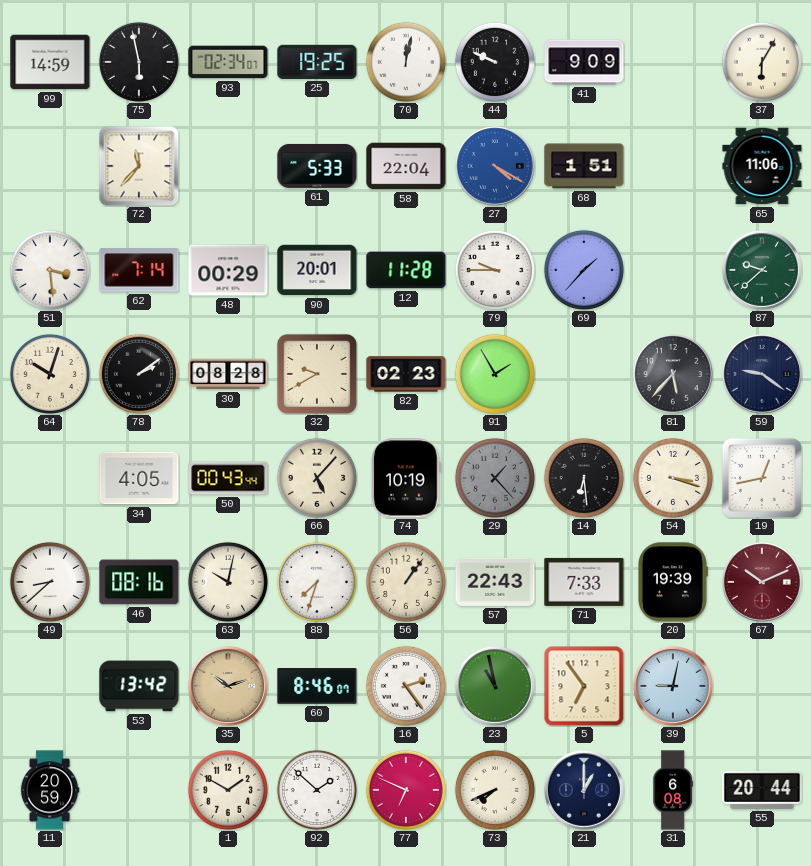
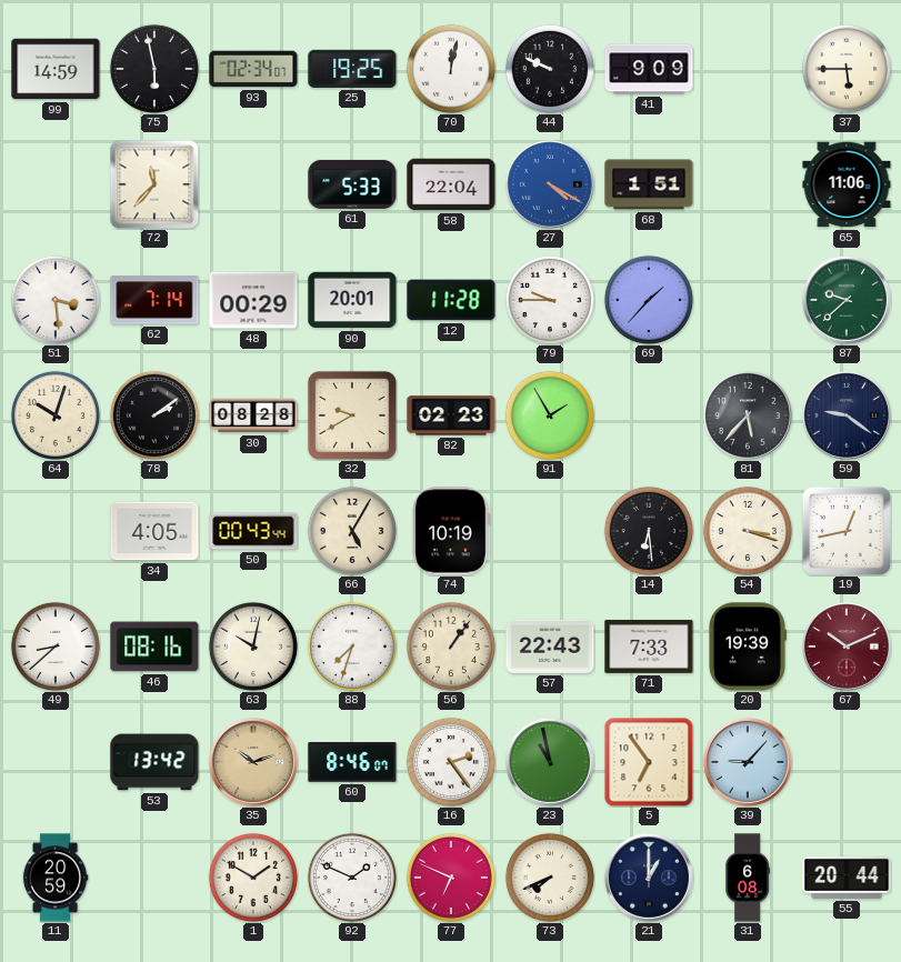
37: 6:05 -> 5:45
66: 5:07 -> 5:05
29: 1:23 -> none
39: 9:02 -> 9:07
92: 1:52 -> 1:49
